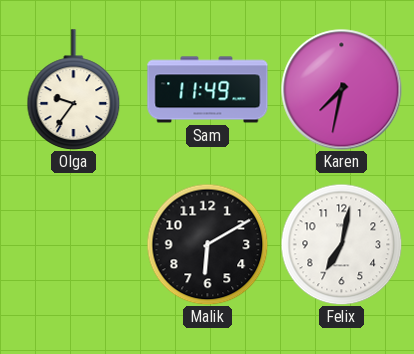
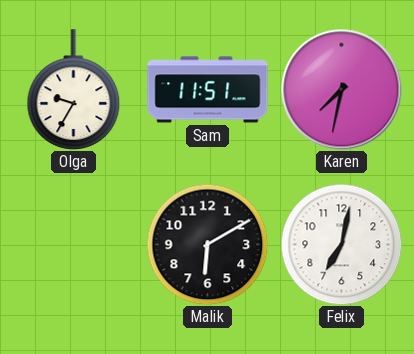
Olga: 9:36 -> 9:35
Sam: 11:49 -> 11:51
